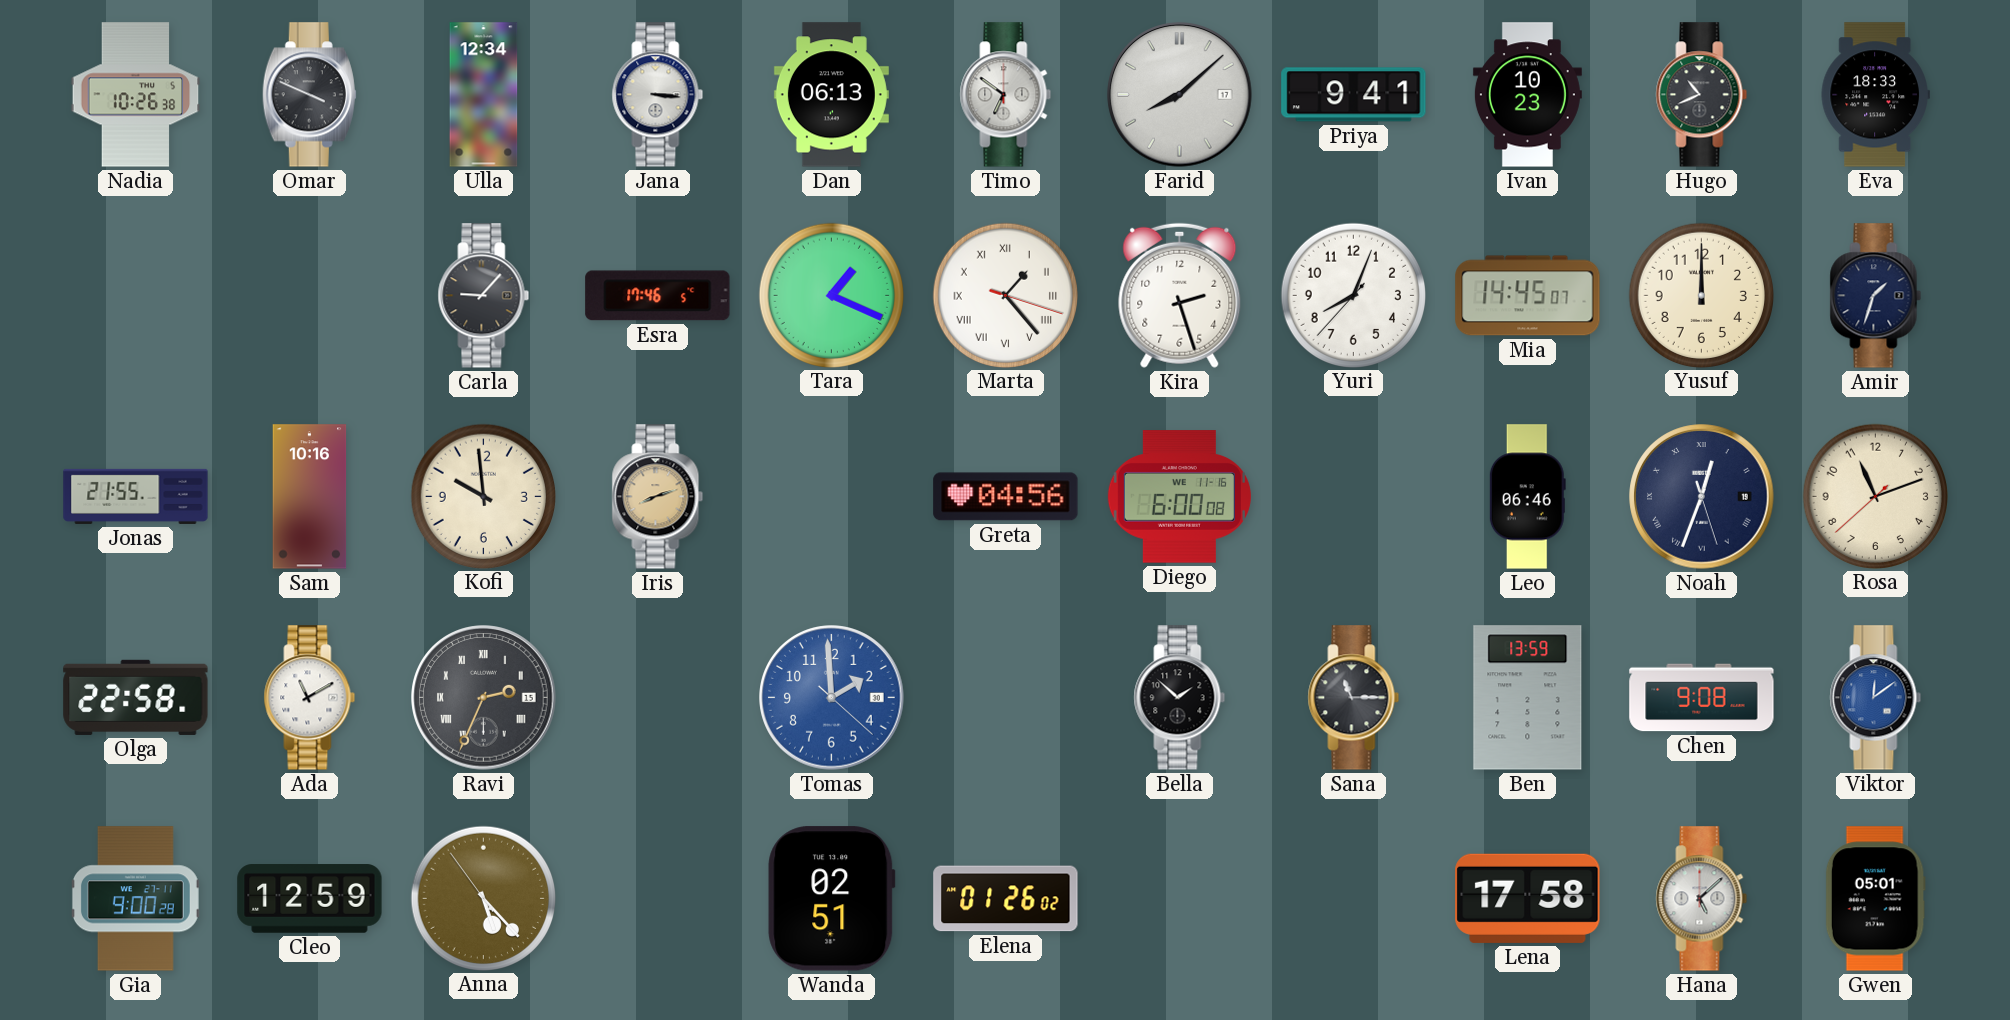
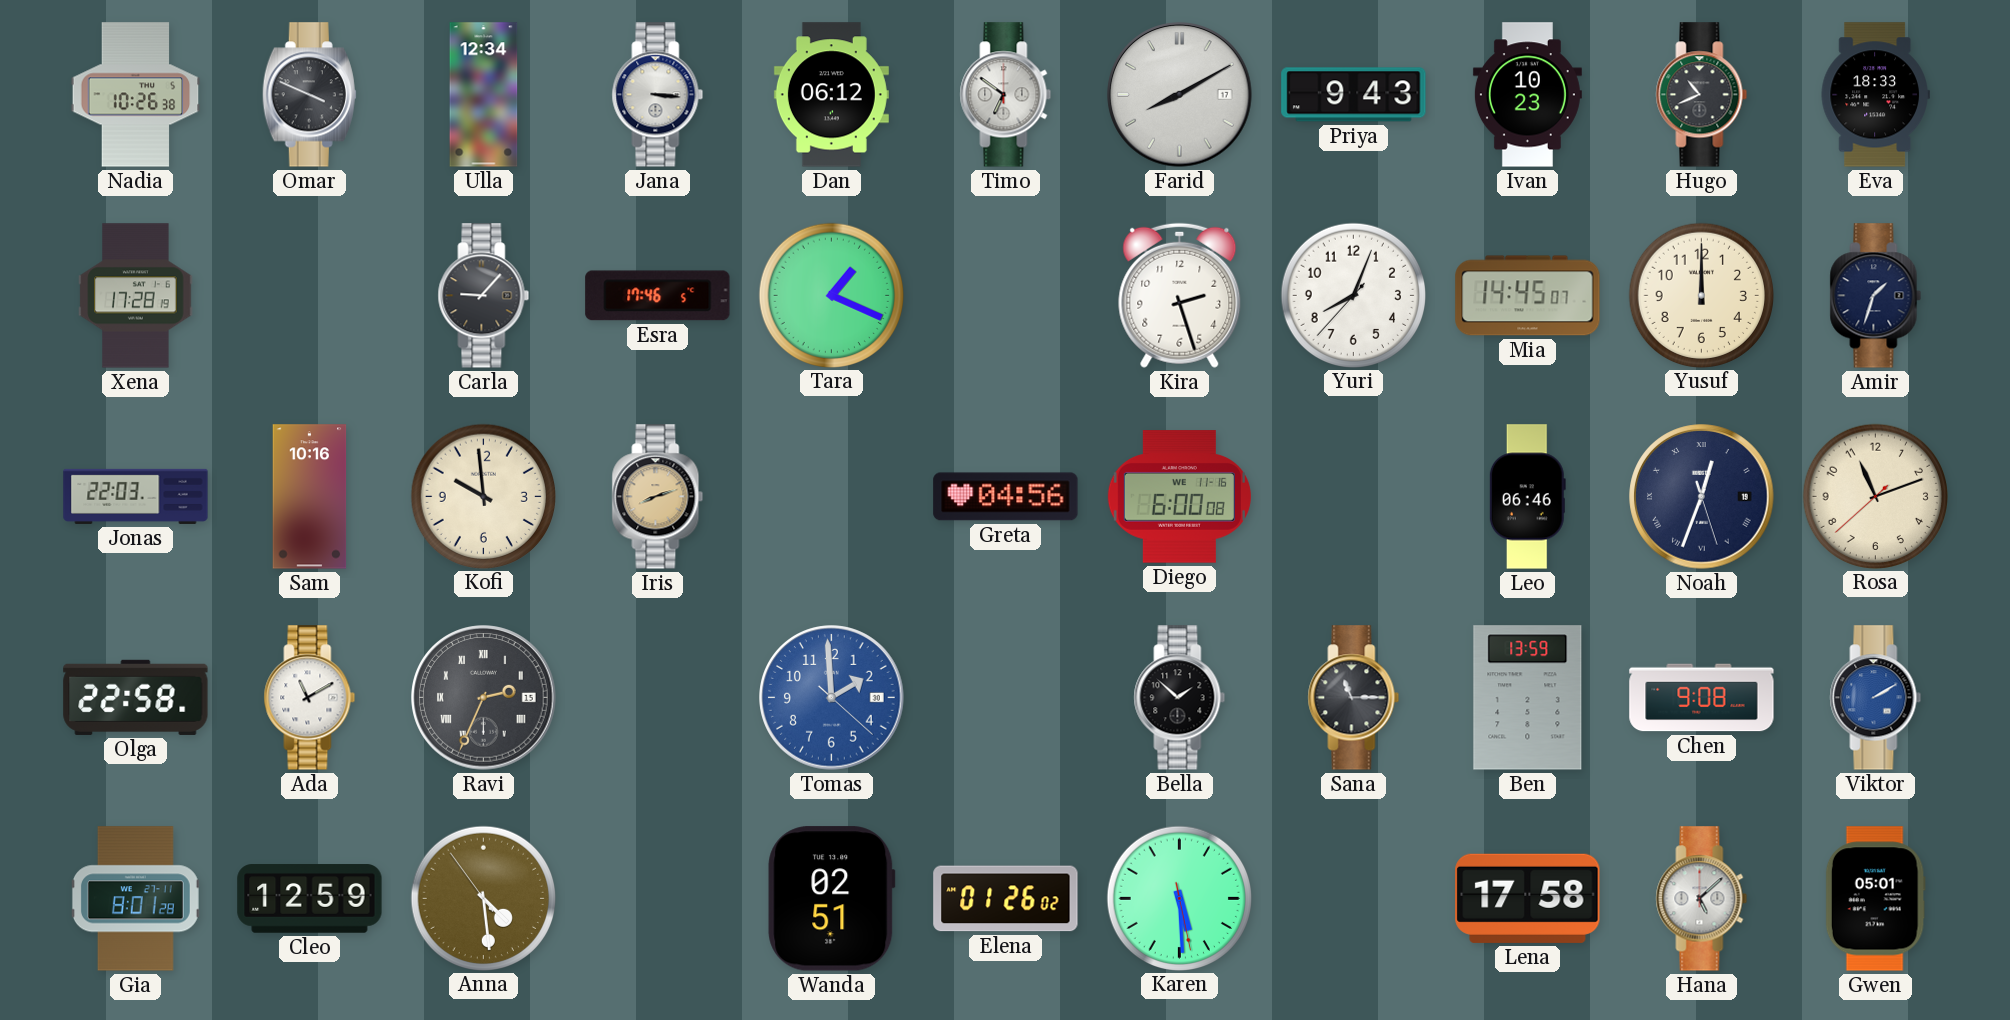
Dan: 06:13 -> 06:12
Farid: 8:08 -> 8:10
Priya: 9:41 -> 9:43
Xena: none -> 17:28
Marta: 1:23 -> none
Jonas: 21:55 -> 22:03
Viktor: 12:09 -> 2:10
Gia: 9:00 -> 8:01
Anna: 5:22 -> 4:28
Karen: none -> 5:29
